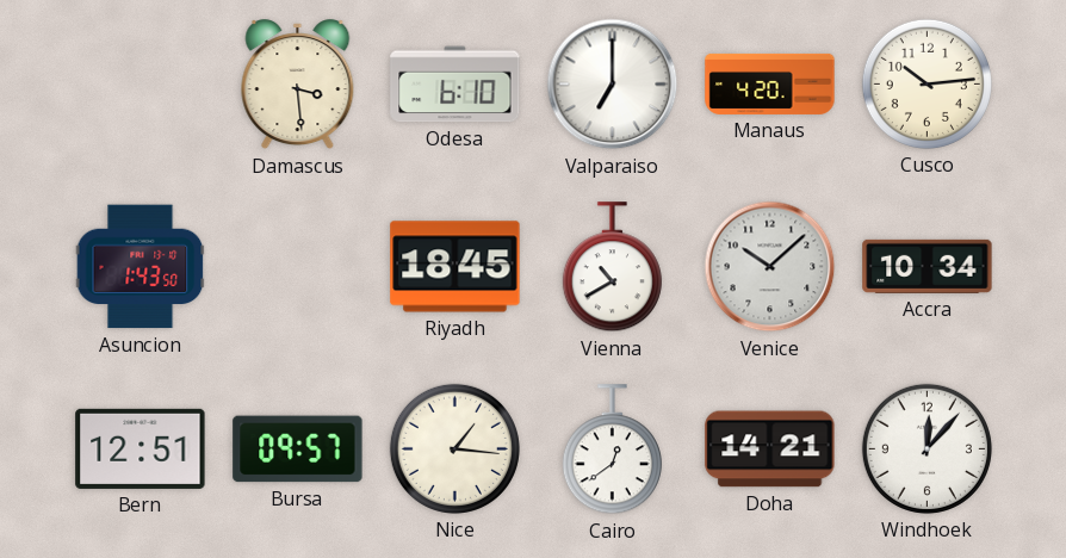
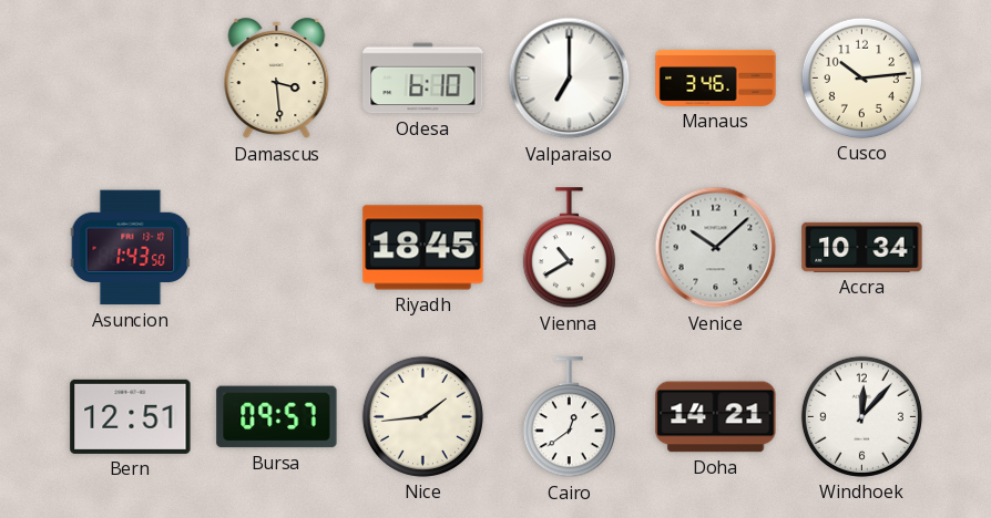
Manaus: 4:20 -> 3:46
Nice: 1:16 -> 1:44
